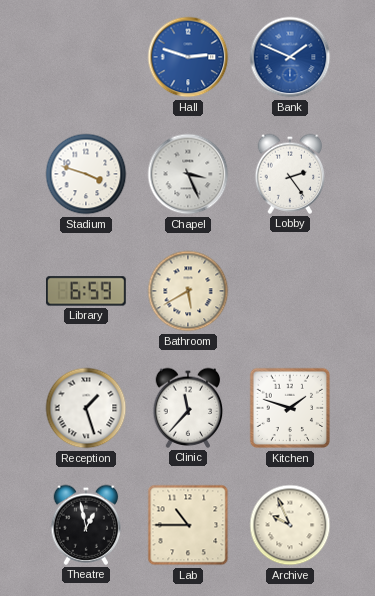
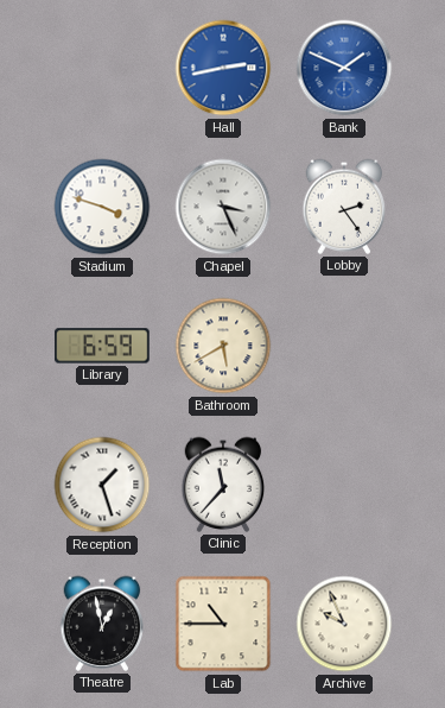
Hall: 2:48 -> 2:43
Kitchen: 1:48 -> none
